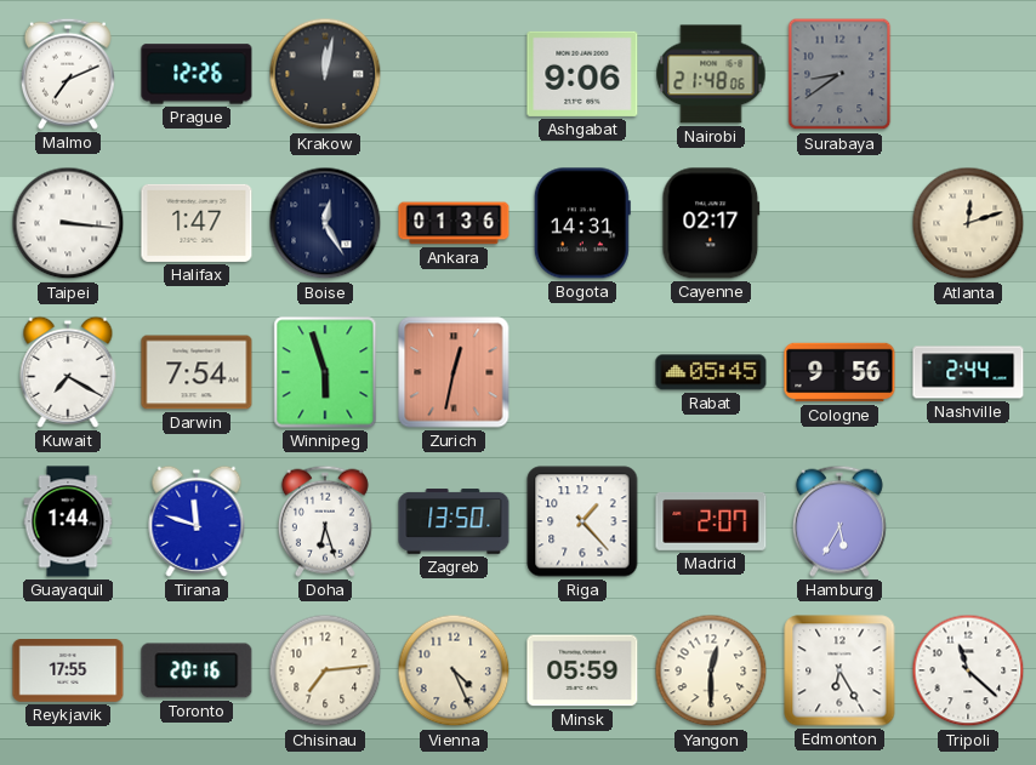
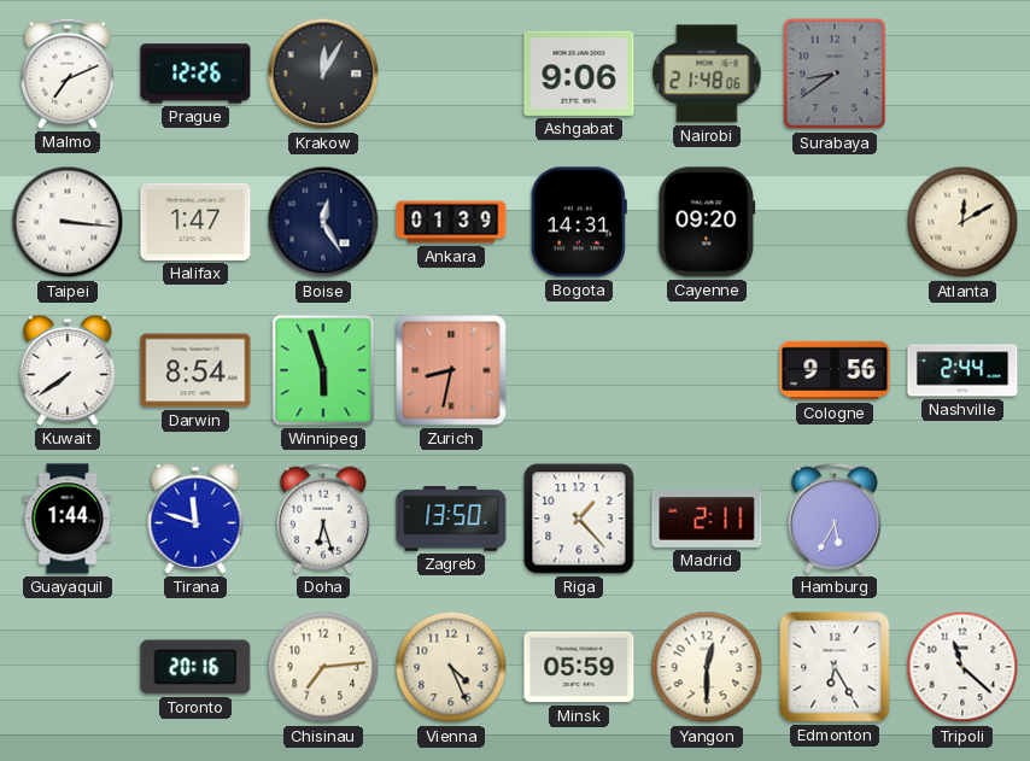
Krakow: 12:02 -> 12:05
Ankara: 01:36 -> 01:39
Cayenne: 02:17 -> 09:20
Atlanta: 12:12 -> 12:10
Kuwait: 7:20 -> 7:39
Darwin: 7:54 -> 8:54
Zurich: 12:32 -> 8:32
Rabat: 05:45 -> none
Madrid: 2:07 -> 2:11
Reykjavik: 17:55 -> none
